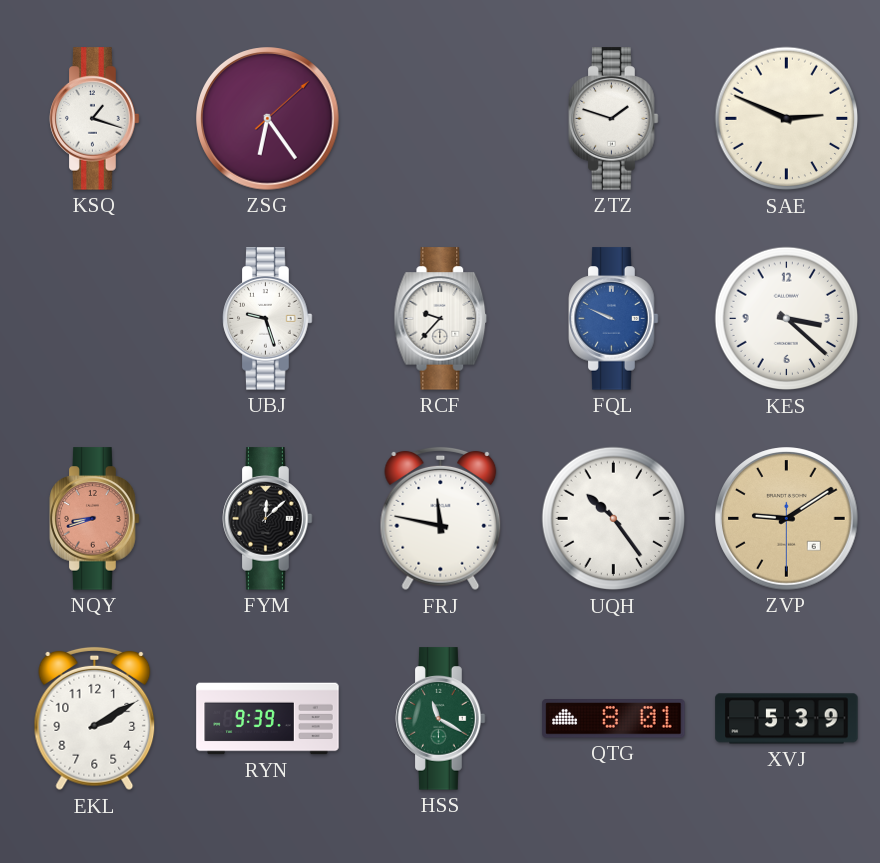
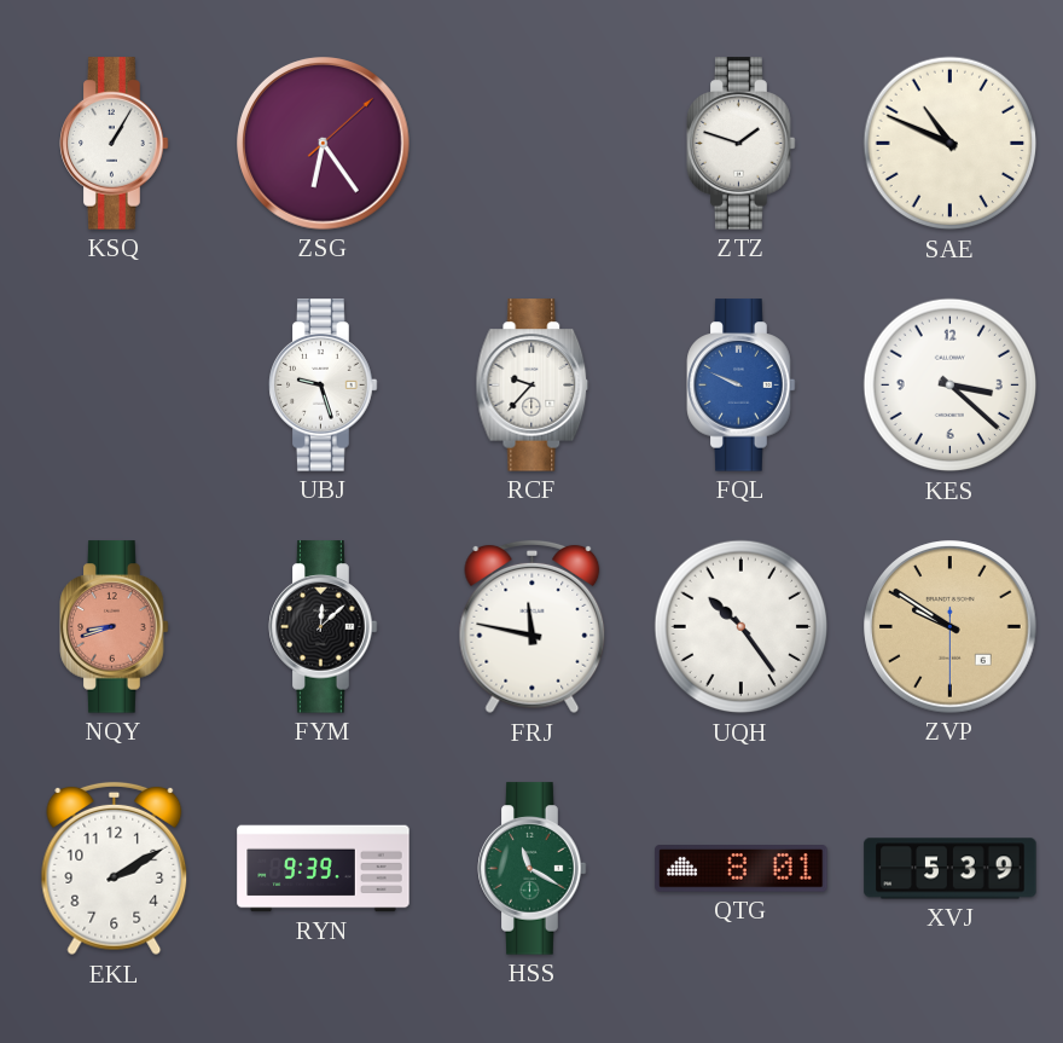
KSQ: 1:18 -> 1:05
SAE: 2:49 -> 10:49
ZVP: 9:09 -> 9:50
